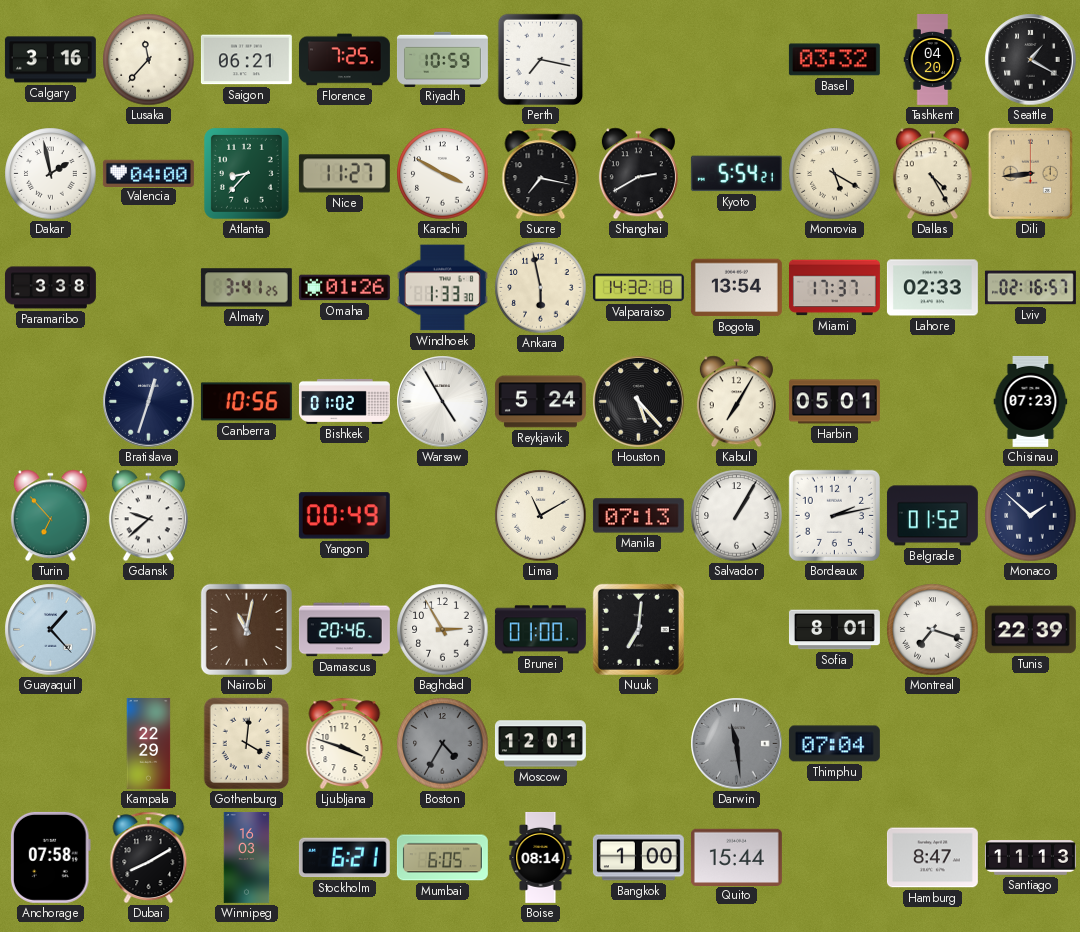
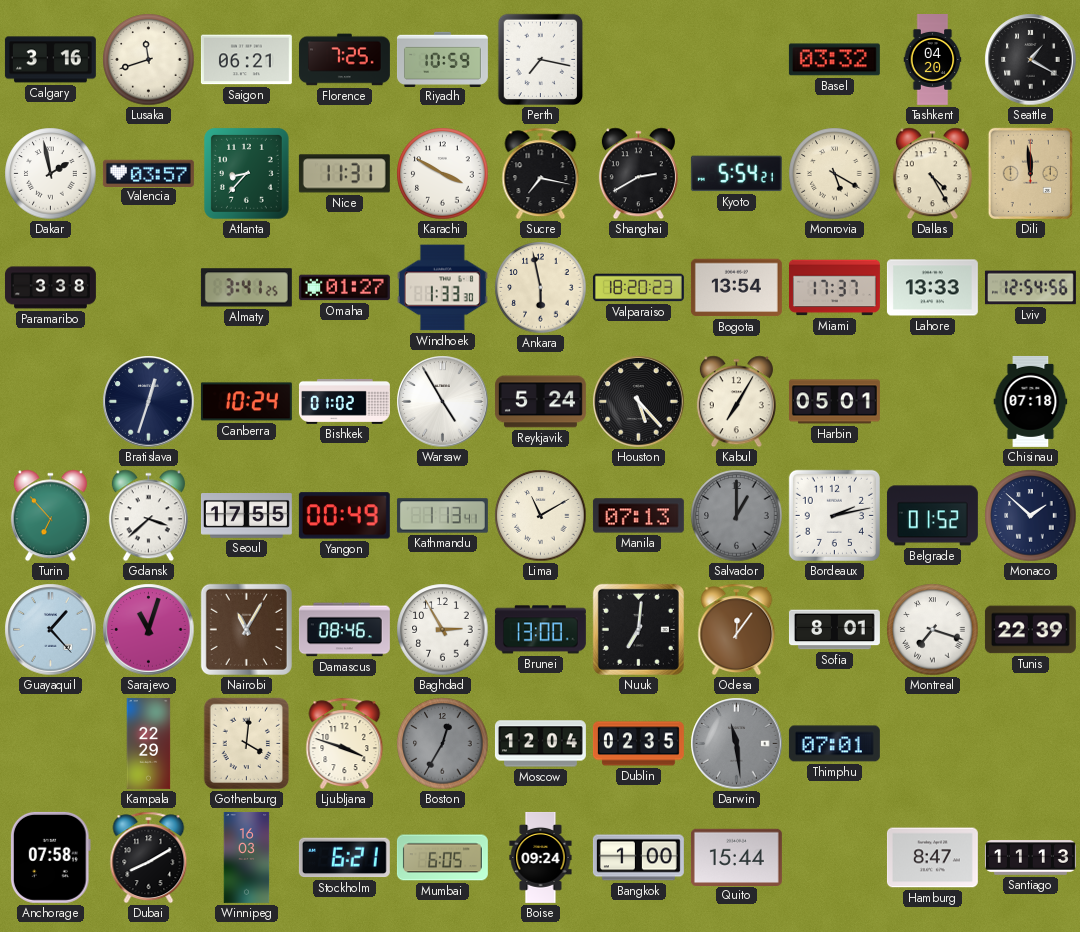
Lusaka: 11:37 -> 11:42
Valencia: 04:00 -> 03:57
Nice: 11:27 -> 11:31
Dili: 8:44 -> 11:59
Omaha: 01:26 -> 01:27
Valparaiso: 14:32 -> 18:20
Lahore: 02:33 -> 13:33
Lviv: 02:16 -> 12:54
Canberra: 10:56 -> 10:24
Chisinau: 07:23 -> 07:18
Gdansk: 9:38 -> 3:38
Seoul: none -> 17:55
Kathmandu: none -> 1:13
Salvador: 1:05 -> 1:00
Salvador dial: white -> grey
Sarajevo: none -> 11:03
Nairobi: 11:02 -> 11:05
Damascus: 20:46 -> 08:46
Brunei: 01:00 -> 13:00
Odesa: none -> 12:06
Boston: 4:35 -> 12:35
Moscow: 12:01 -> 12:04
Dublin: none -> 02:35
Thimphu: 07:04 -> 07:01
Boise: 08:14 -> 09:24
